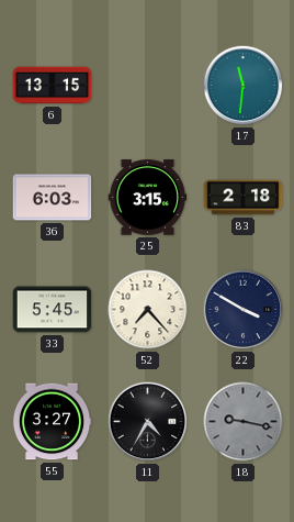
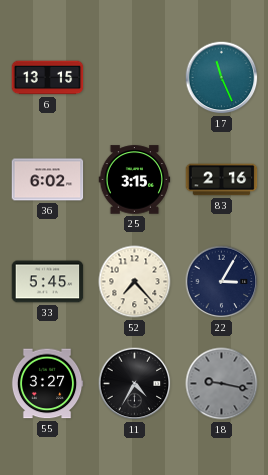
17: 11:31 -> 11:26
36: 6:03 -> 6:02
83: 2:18 -> 2:16
22: 3:50 -> 3:05
